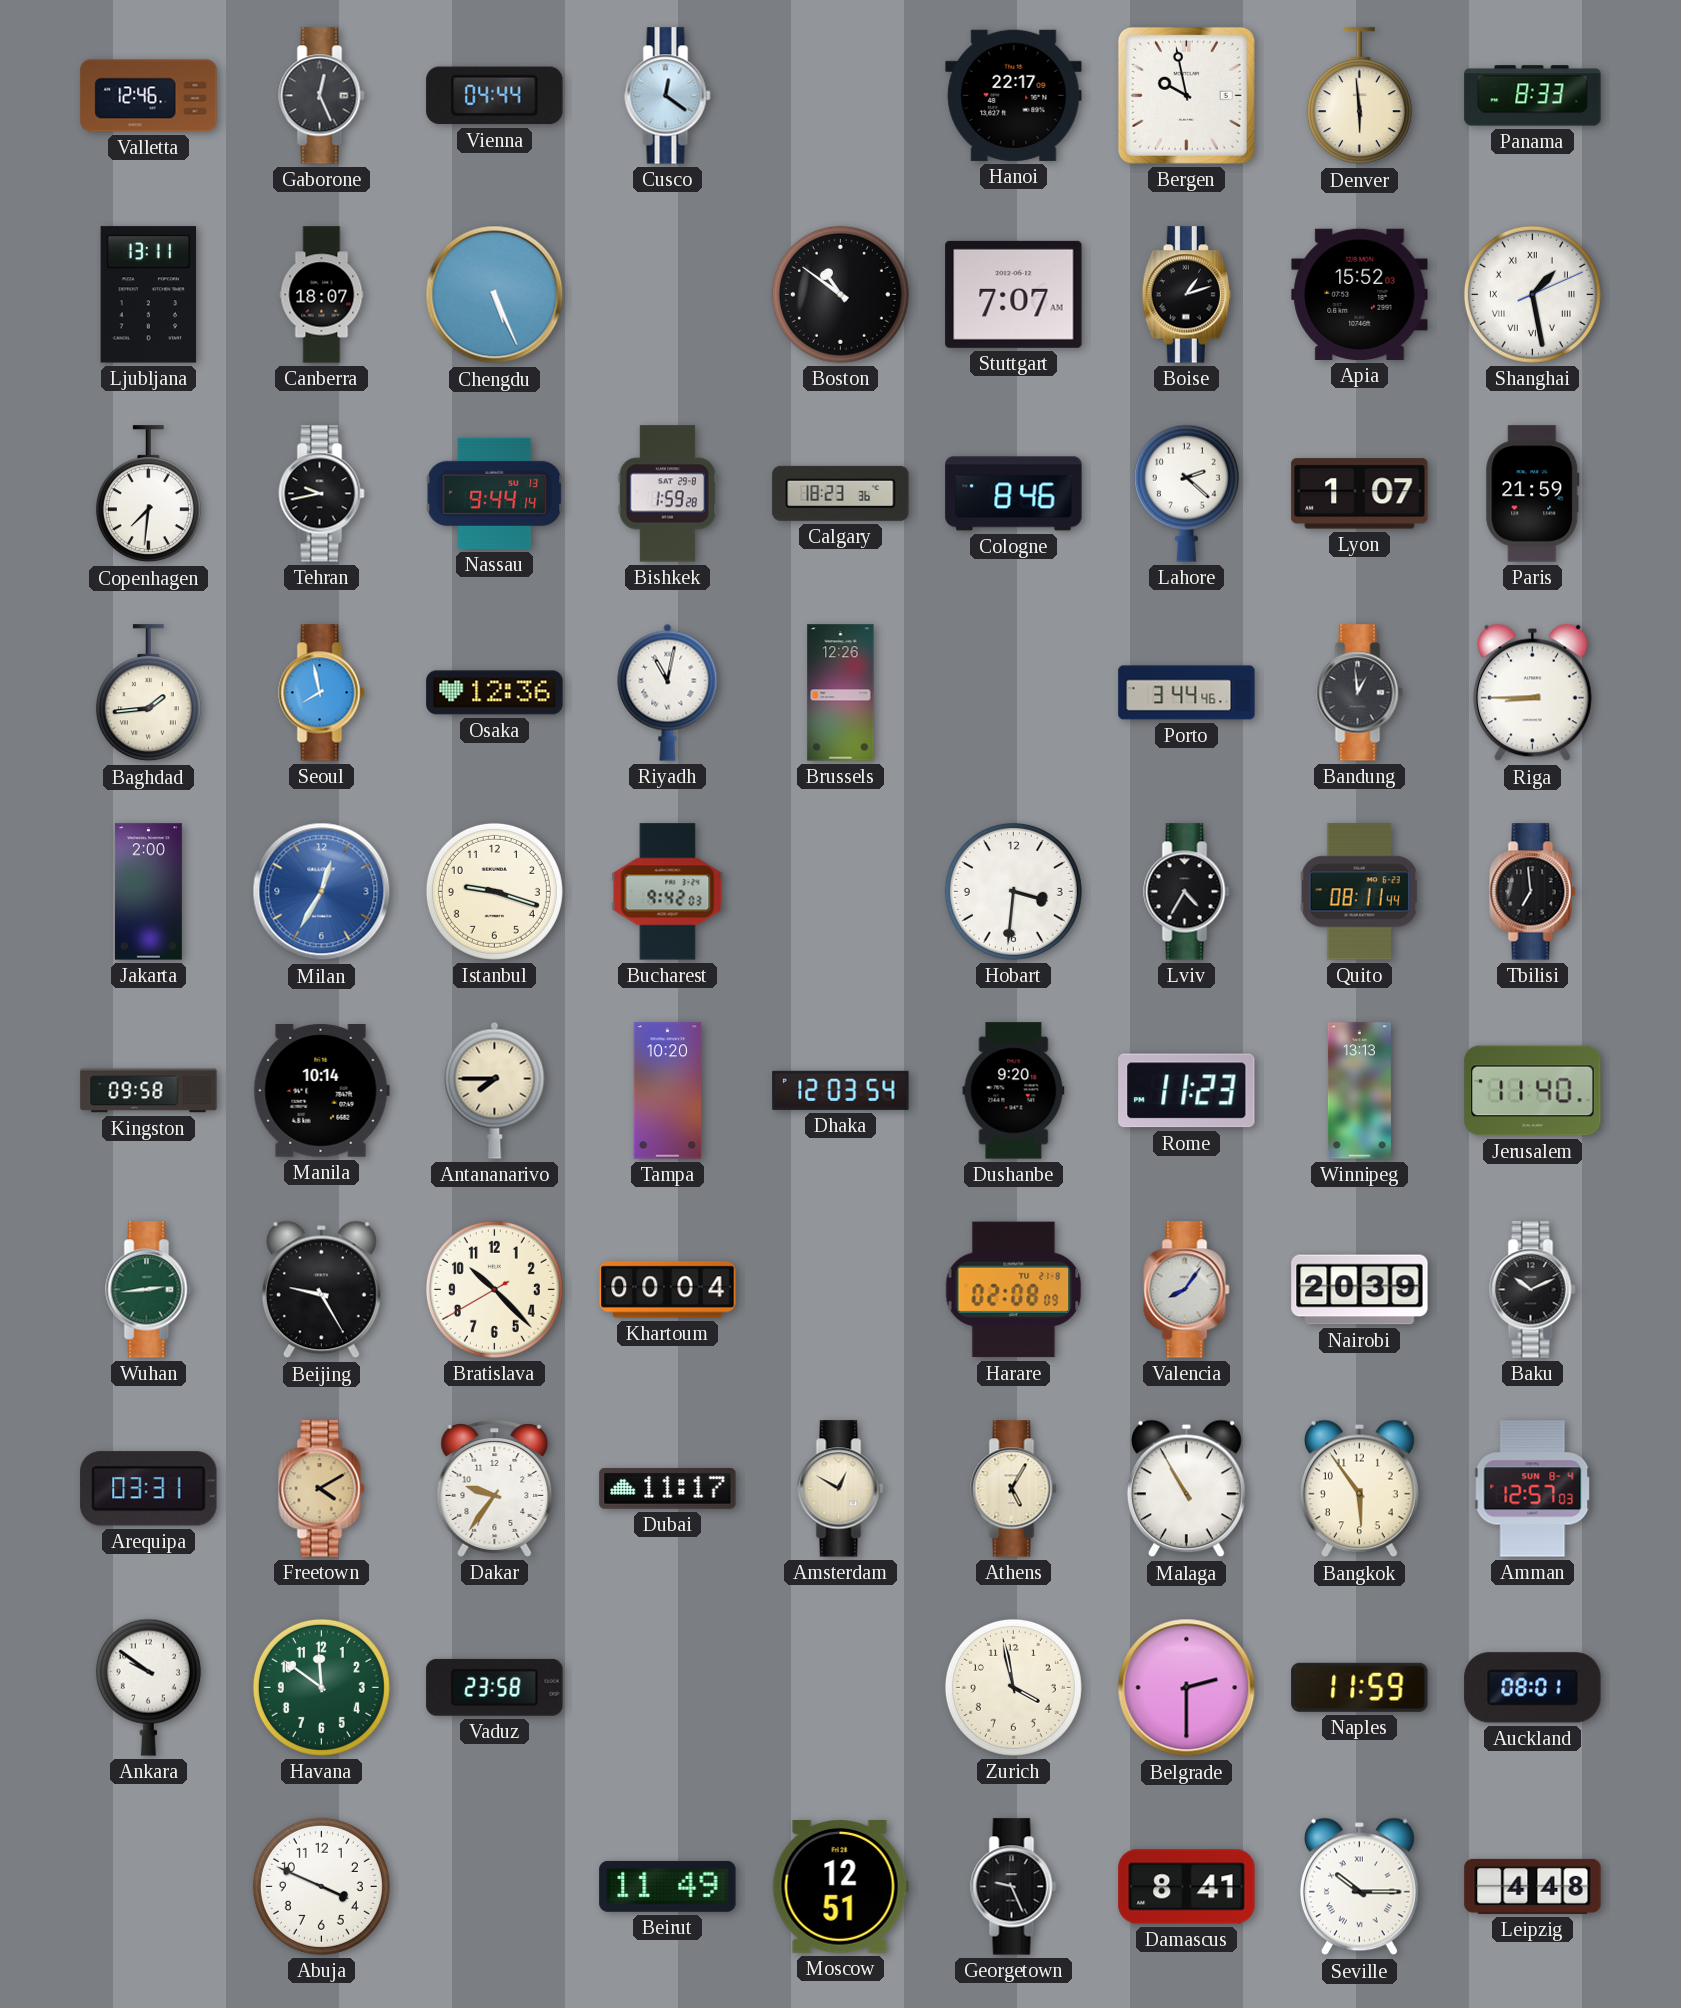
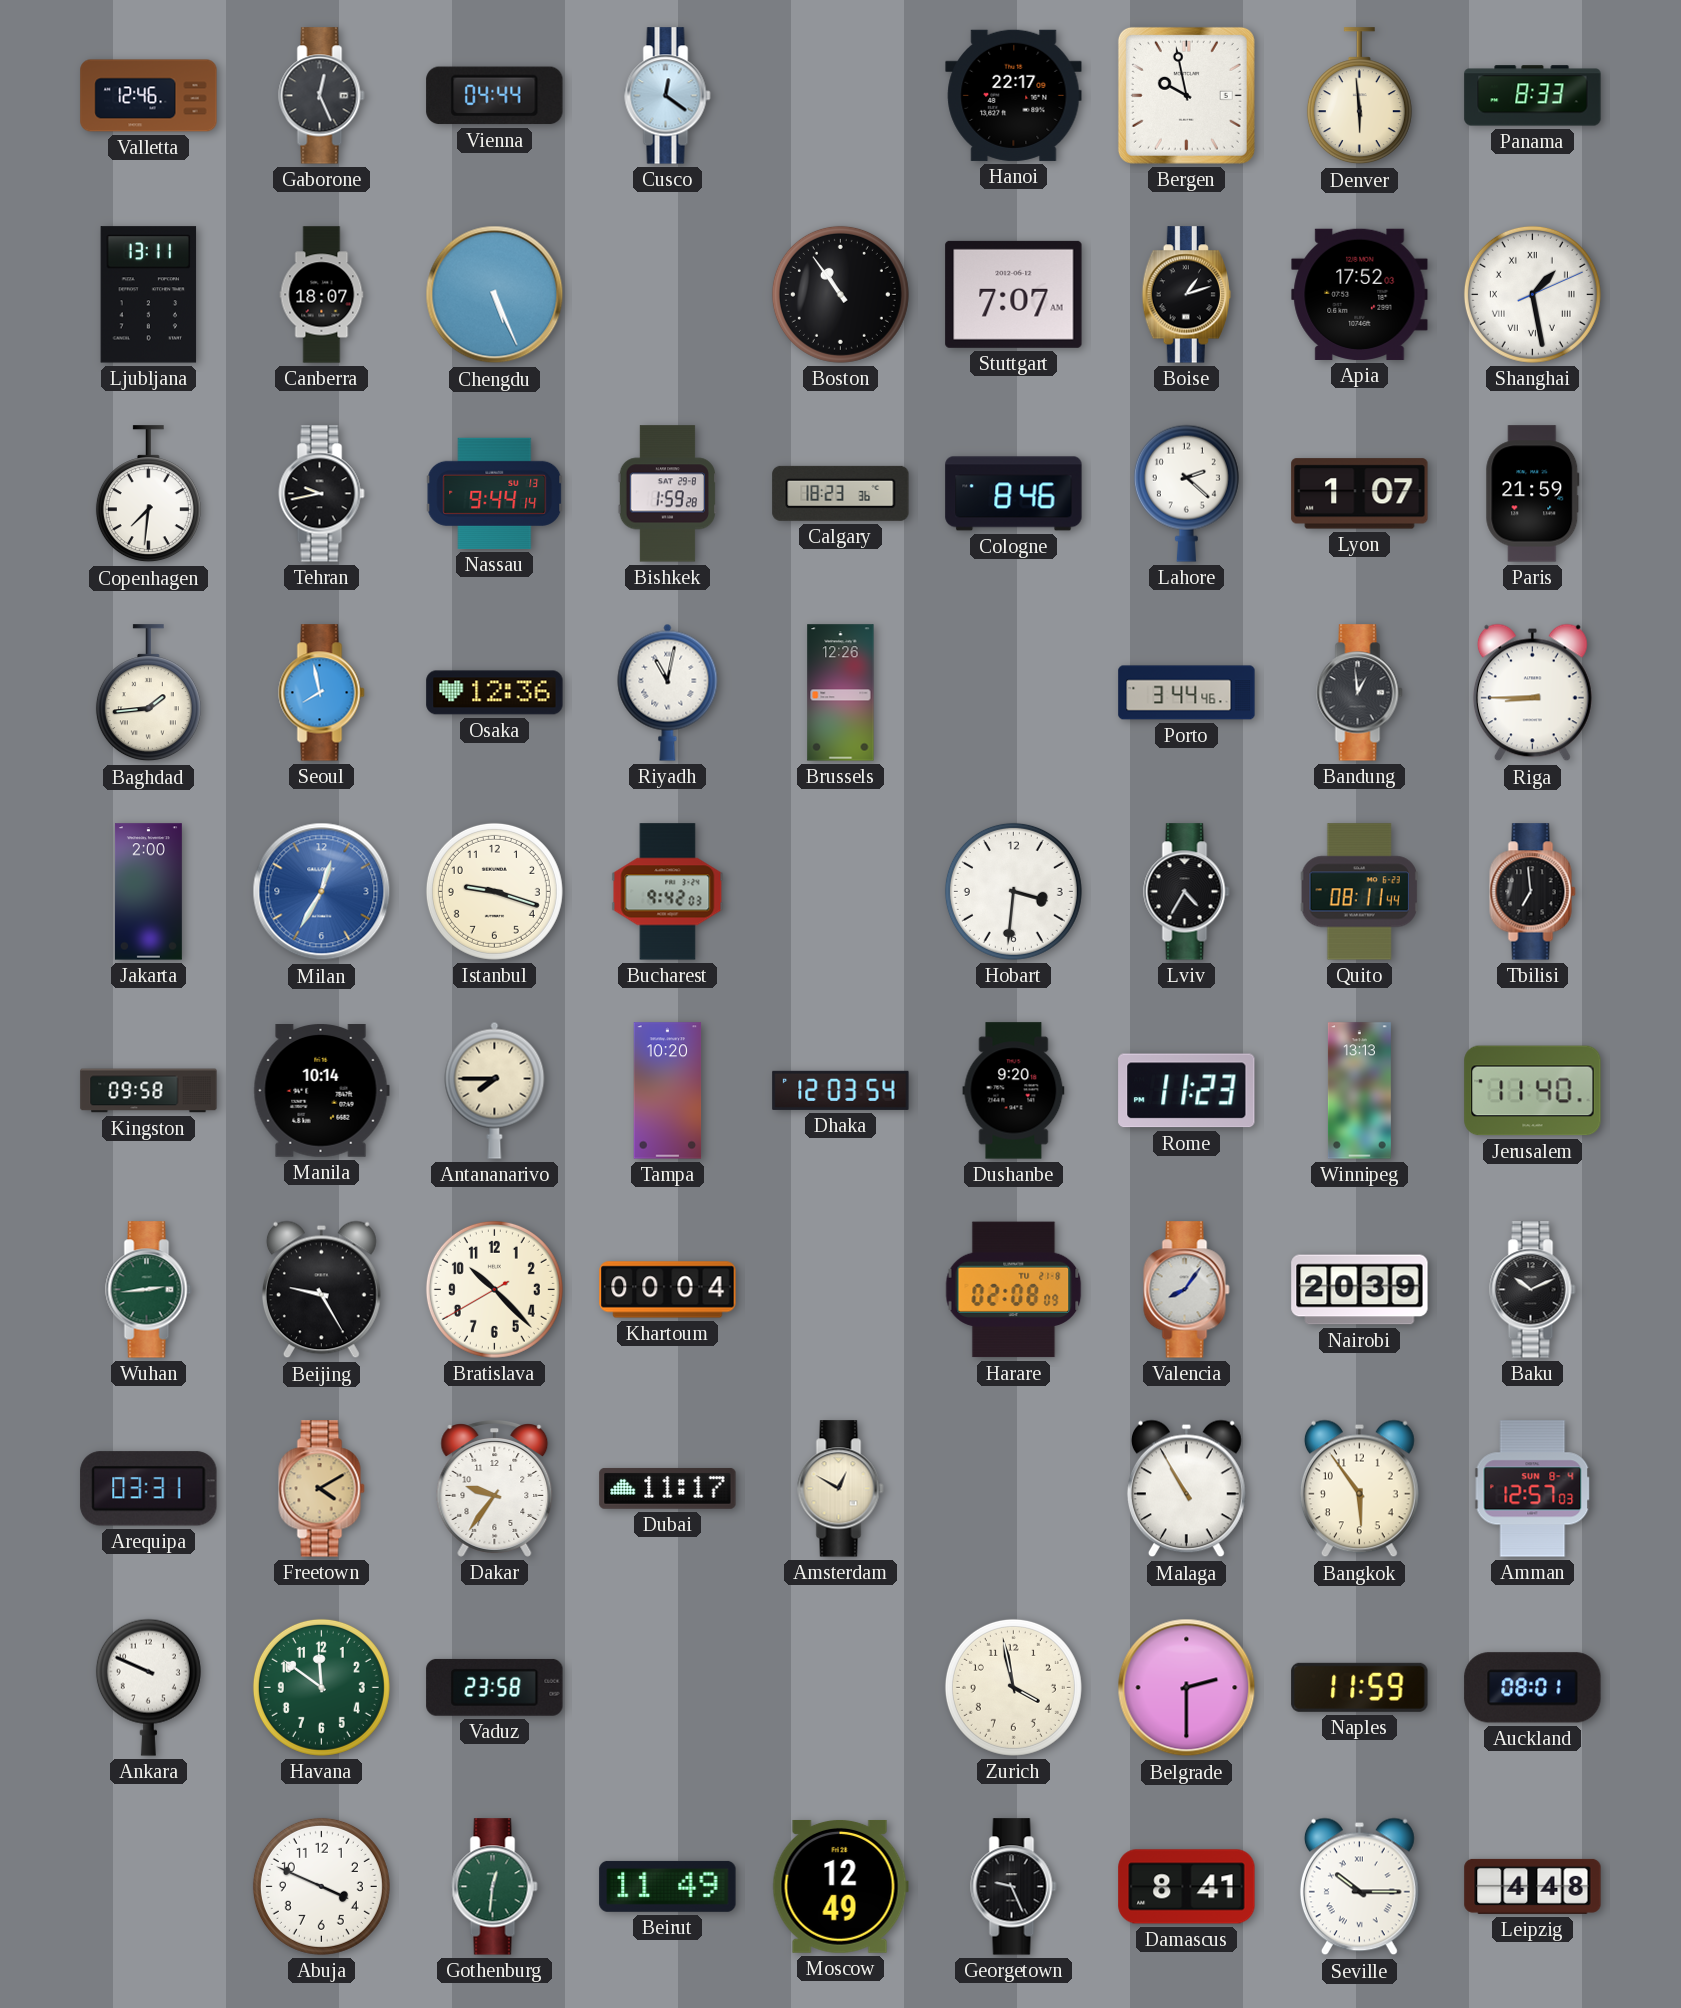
Boston: 10:51 -> 10:54
Apia: 15:52 -> 17:52
Athens: 5:05 -> none
Ankara: 9:51 -> 9:49
Gothenburg: none -> 12:31
Moscow: 12:51 -> 12:49
